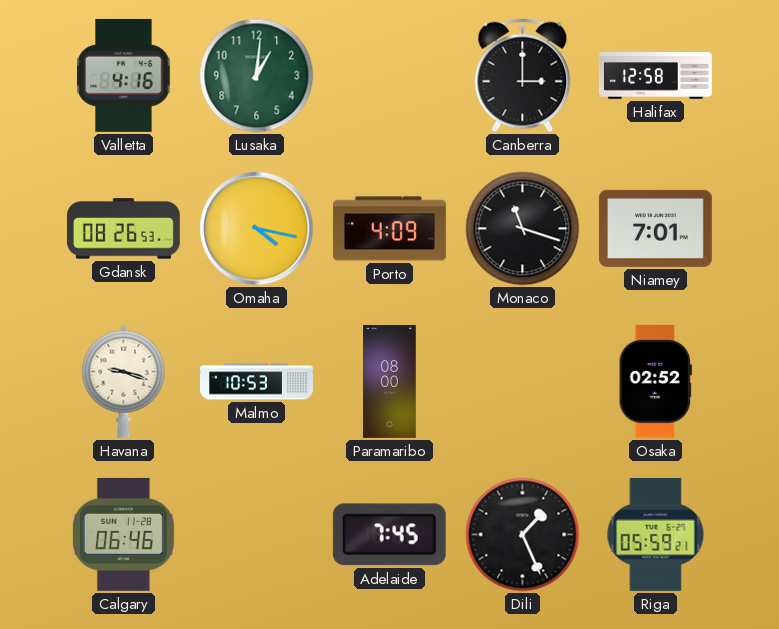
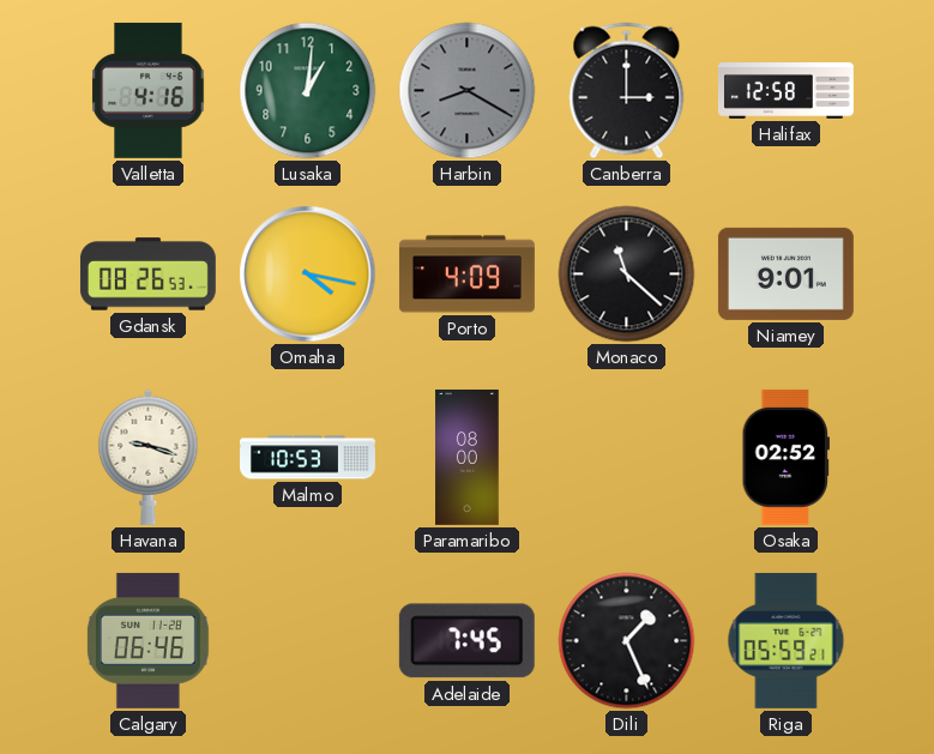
Harbin: none -> 8:20
Monaco: 11:18 -> 11:22
Niamey: 7:01 -> 9:01
